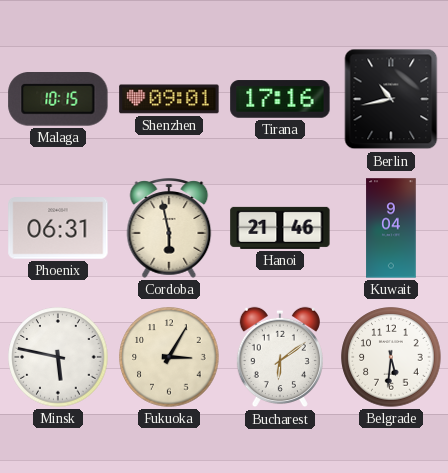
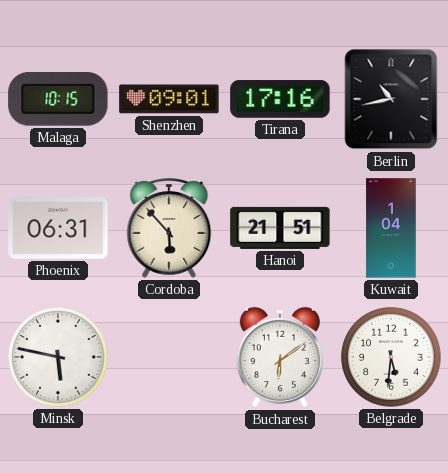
Cordoba: 5:58 -> 5:53
Hanoi: 21:46 -> 21:51
Kuwait: 9:04 -> 1:04
Fukuoka: 3:05 -> none
